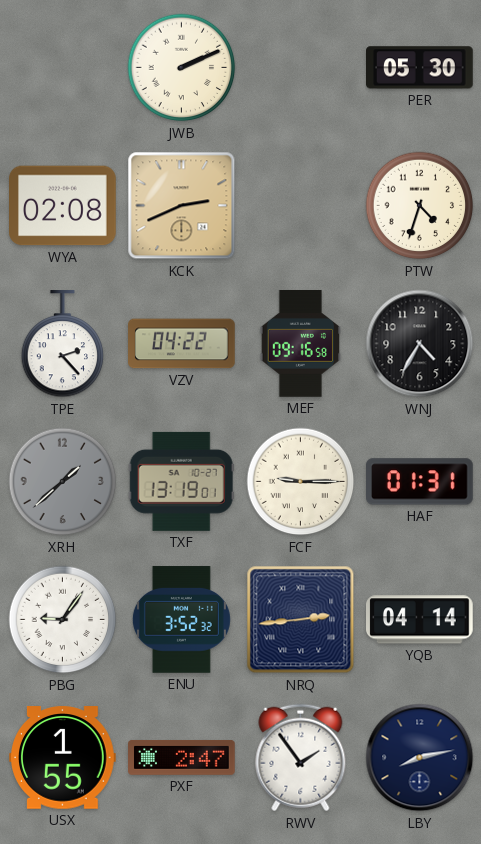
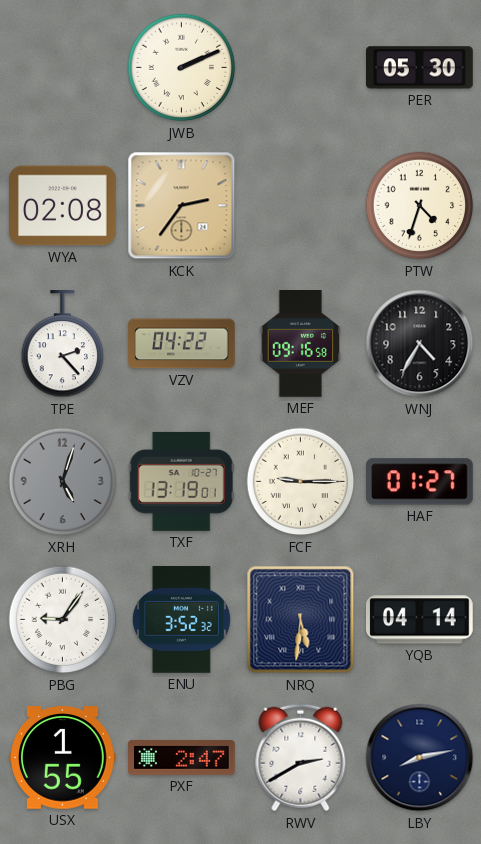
KCK: 2:41 -> 2:36
XRH: 1:38 -> 5:03
HAF: 01:31 -> 01:27
NRQ: 2:44 -> 5:31
RWV: 1:54 -> 2:40
